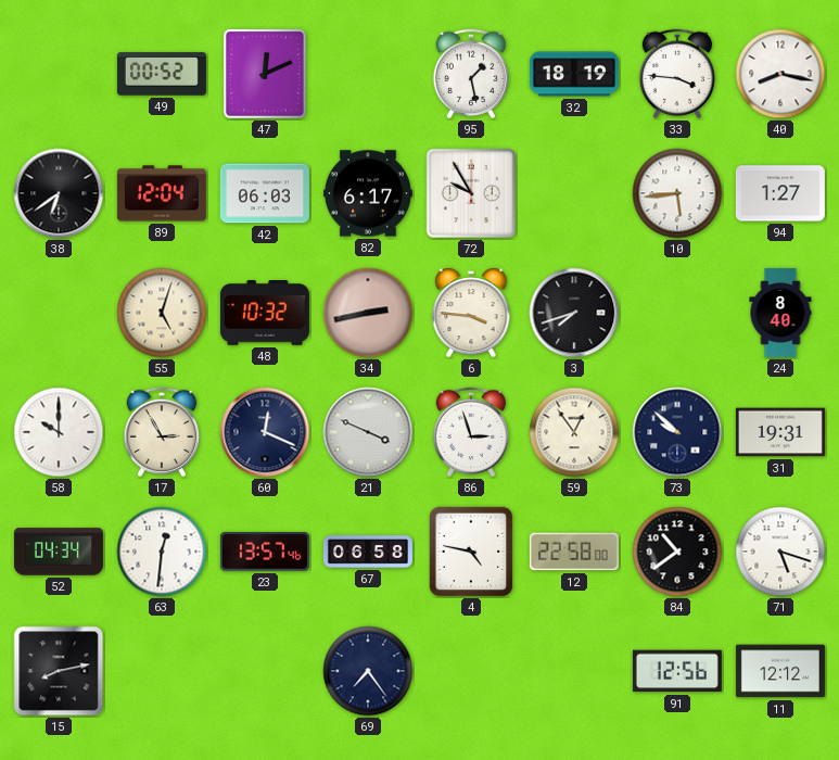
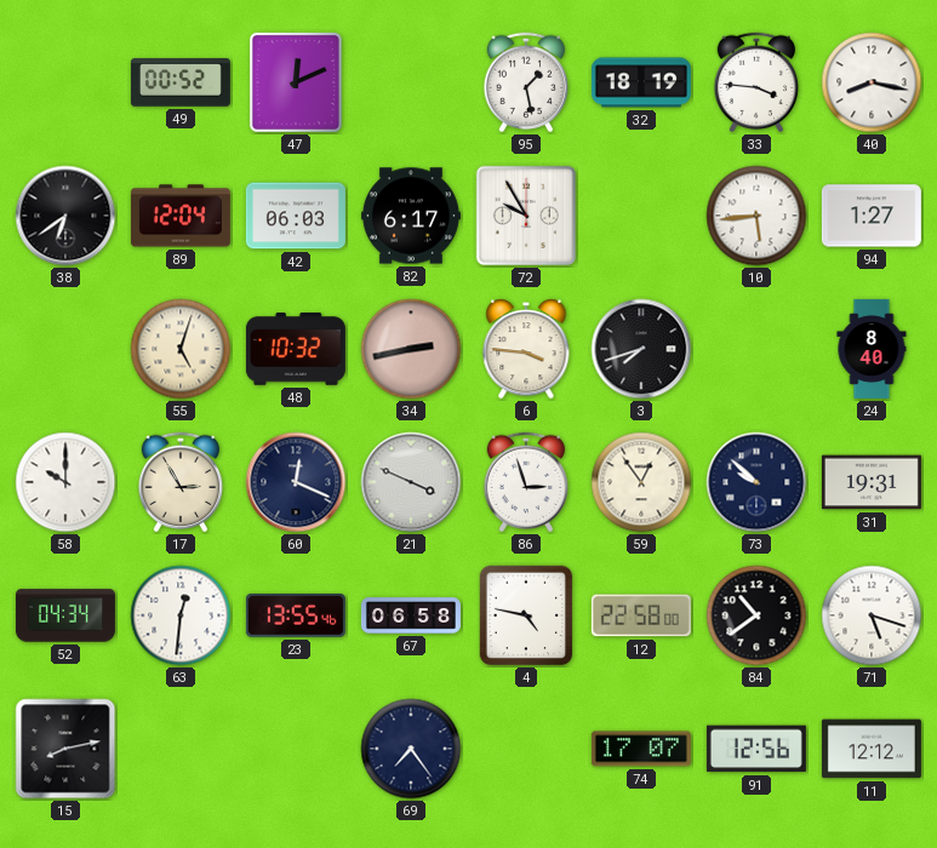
23: 13:57 -> 13:55
74: none -> 17:07
